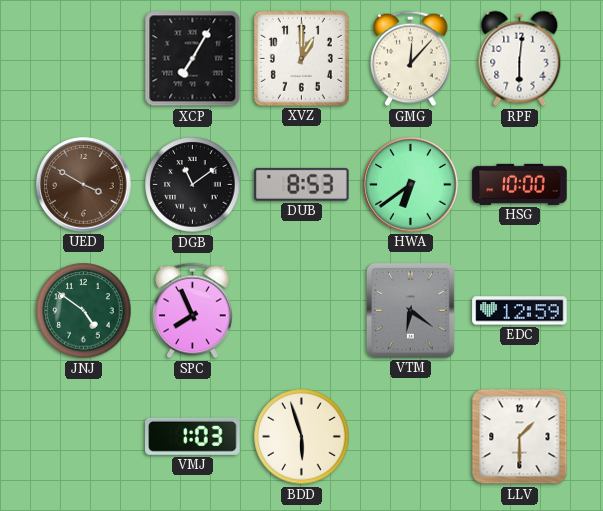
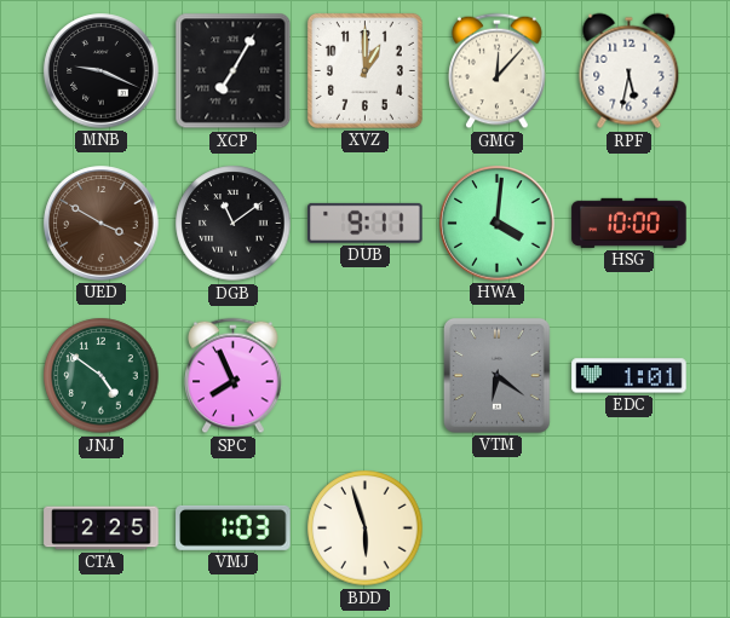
MNB: none -> 9:19
RPF: 6:01 -> 5:32
DUB: 8:53 -> 9:11
HWA: 6:39 -> 4:01
EDC: 12:59 -> 1:01
CTA: none -> 2:25
LLV: 1:30 -> none
